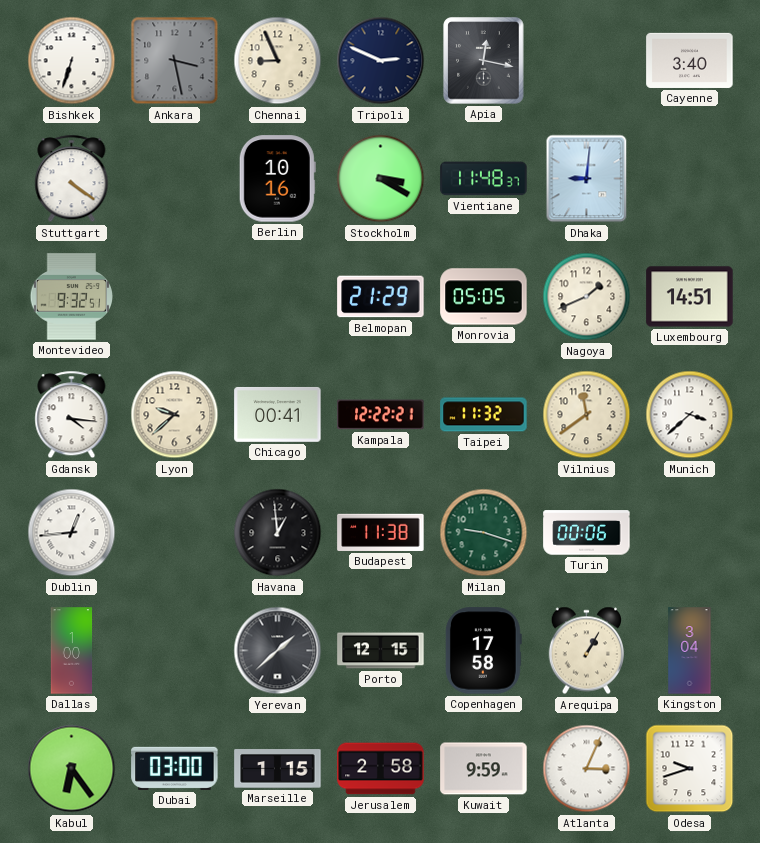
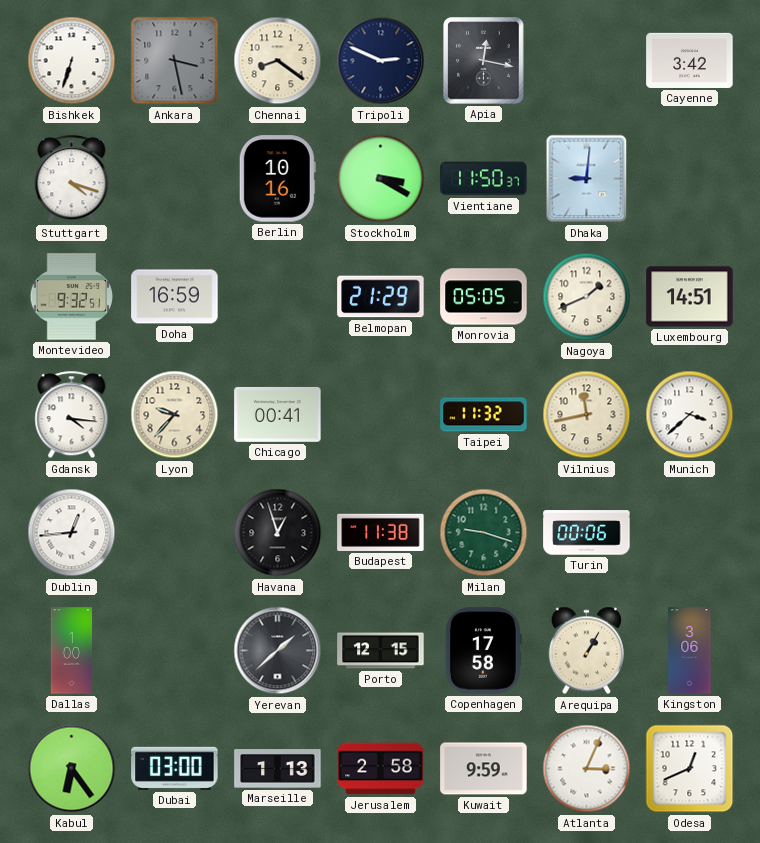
Chennai: 8:56 -> 8:21
Cayenne: 3:40 -> 3:42
Stuttgart: 4:21 -> 4:18
Vientiane: 11:48 -> 11:50
Doha: none -> 16:59
Lyon: 9:38 -> 9:37
Kampala: 12:22 -> none
Vilnius: 11:39 -> 11:43
Havana: 12:59 -> 12:57
Kingston: 3:04 -> 3:06
Marseille: 1:15 -> 1:13
Odesa: 9:42 -> 12:41
